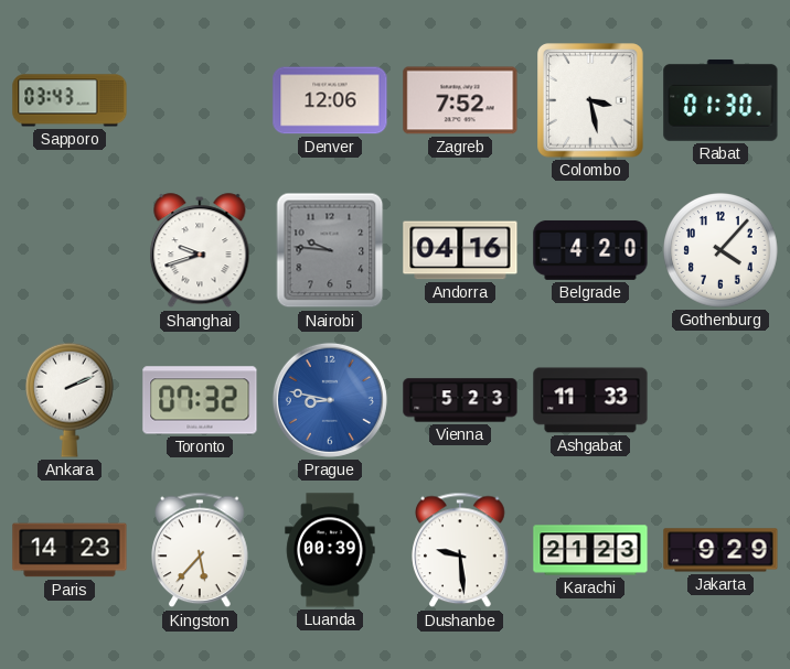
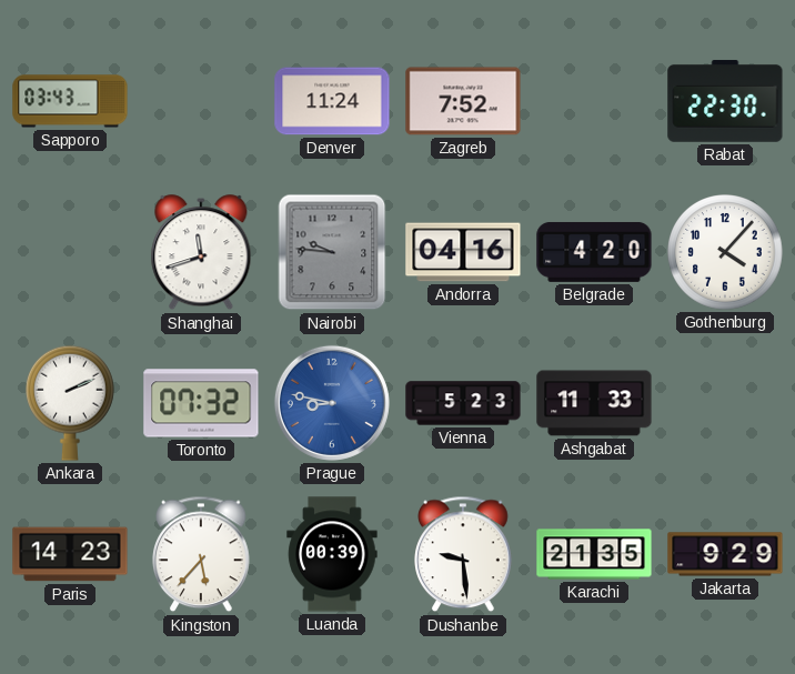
Denver: 12:06 -> 11:24
Colombo: 3:28 -> none
Rabat: 01:30 -> 22:30
Shanghai: 9:42 -> 11:42
Karachi: 21:23 -> 21:35
